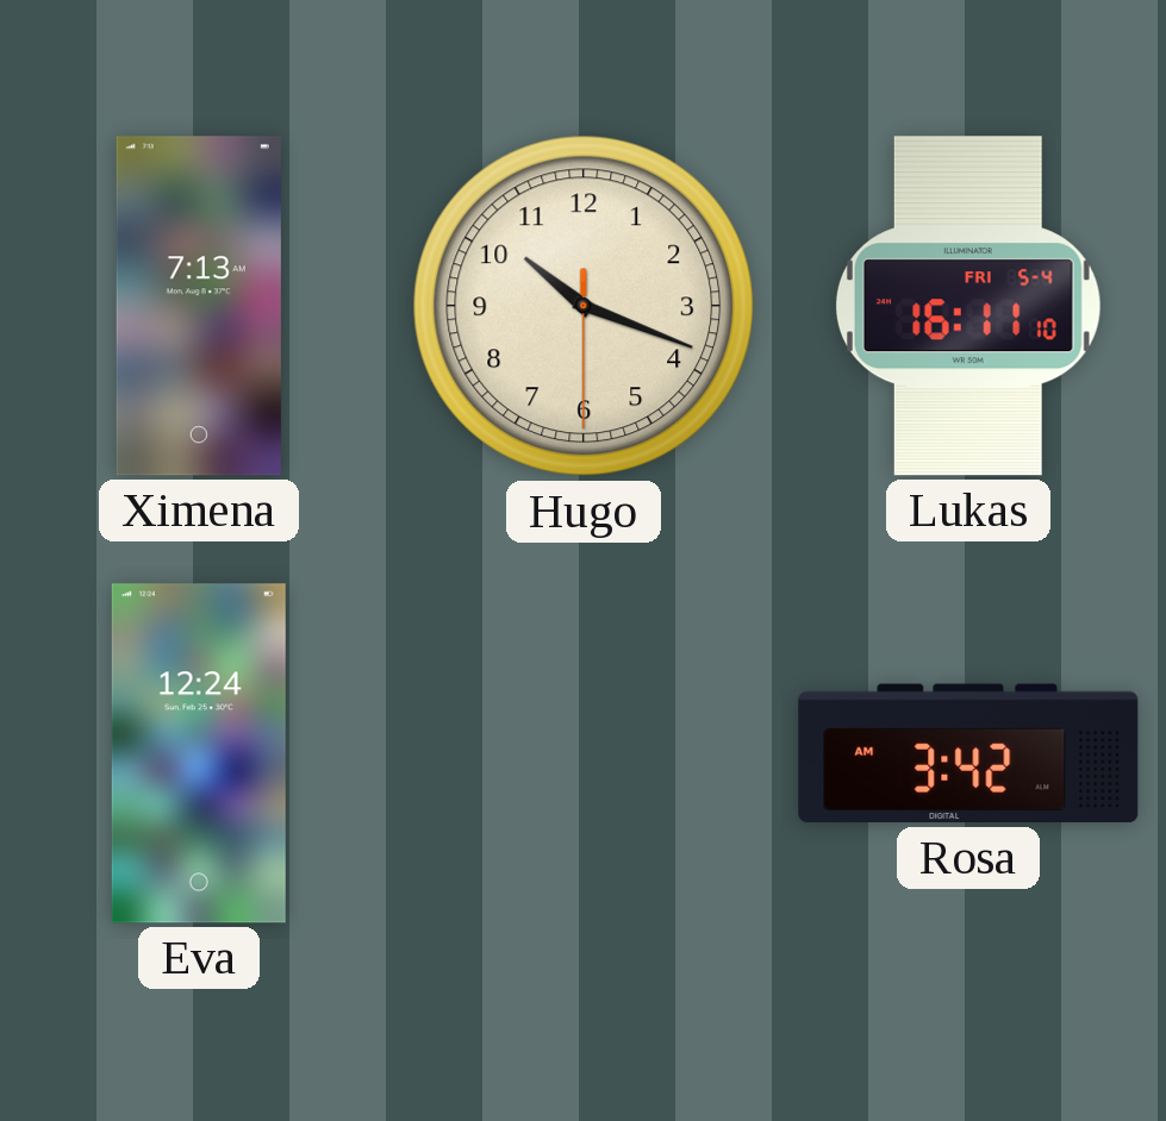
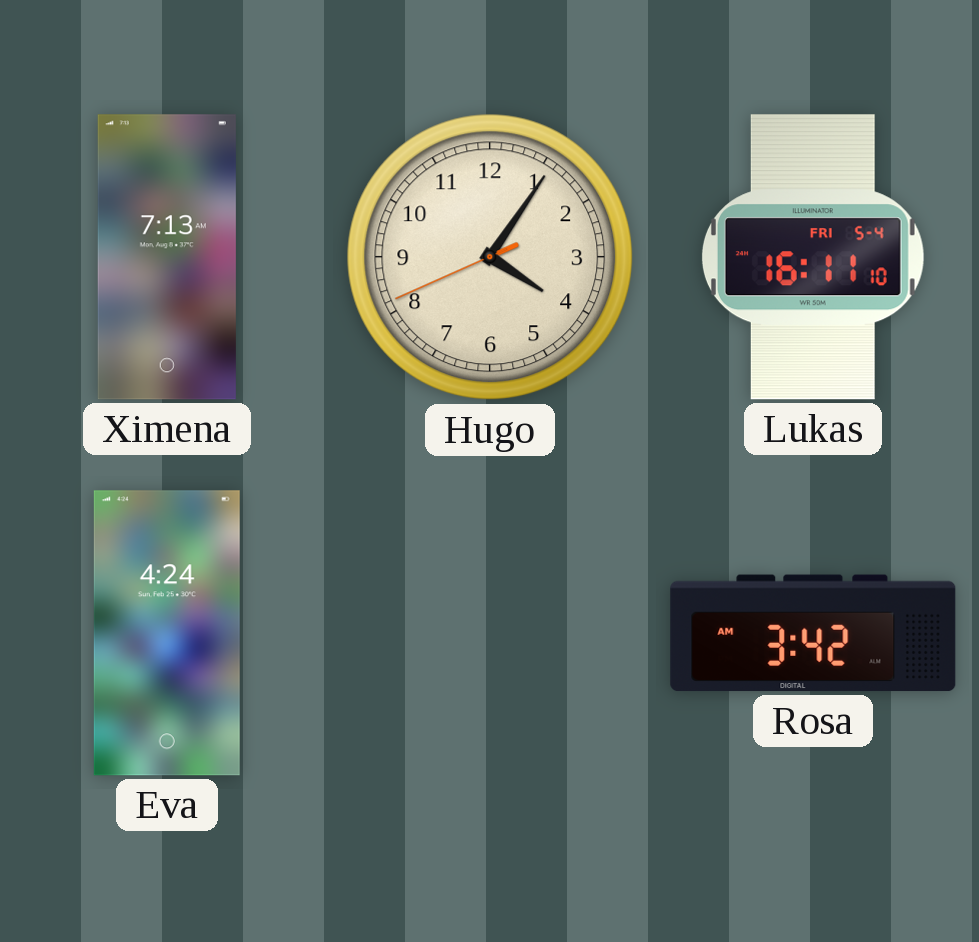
Hugo: 10:18 -> 4:05
Eva: 12:24 -> 4:24
